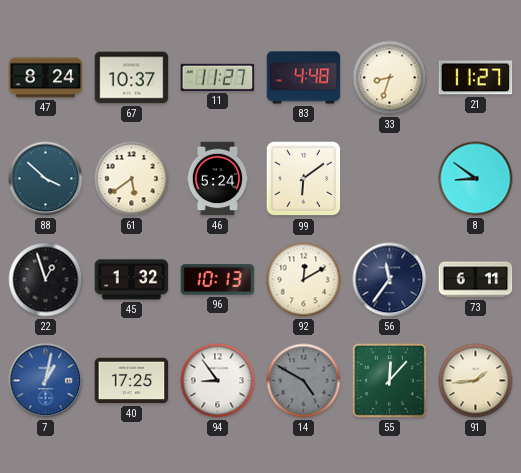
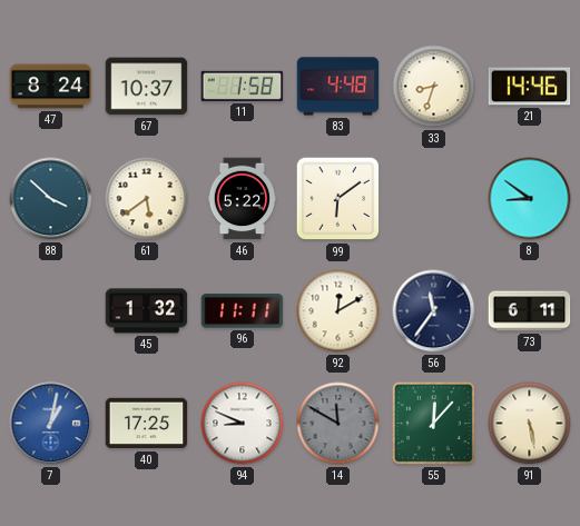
11: 11:27 -> 1:58
21: 11:27 -> 14:46
46: 5:24 -> 5:22
22: 12:57 -> none
96: 10:13 -> 11:11
94: 8:54 -> 8:49
14: 4:50 -> 11:50
91: 1:44 -> 5:28
